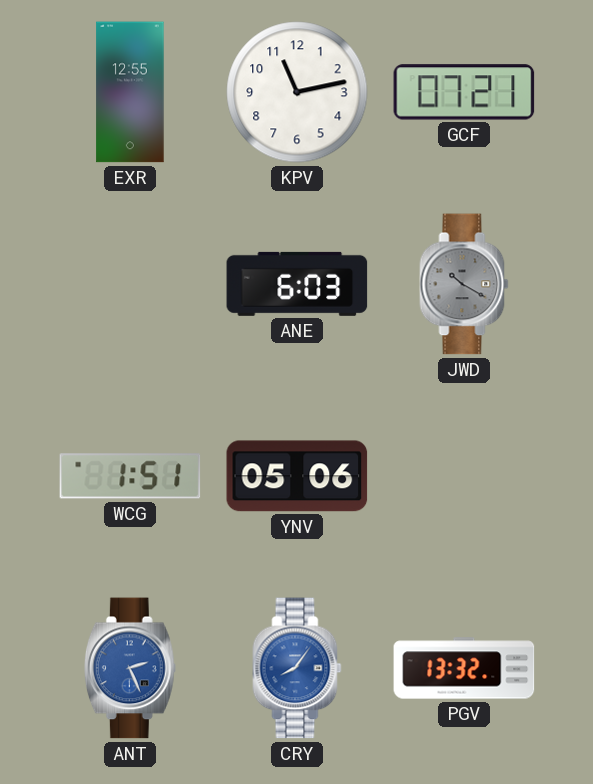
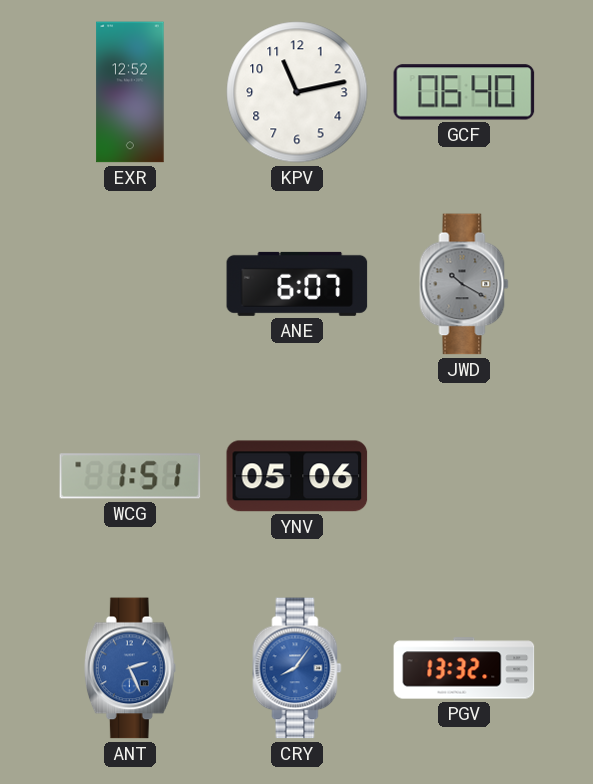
EXR: 12:55 -> 12:52
GCF: 07:21 -> 06:40
ANE: 6:03 -> 6:07
